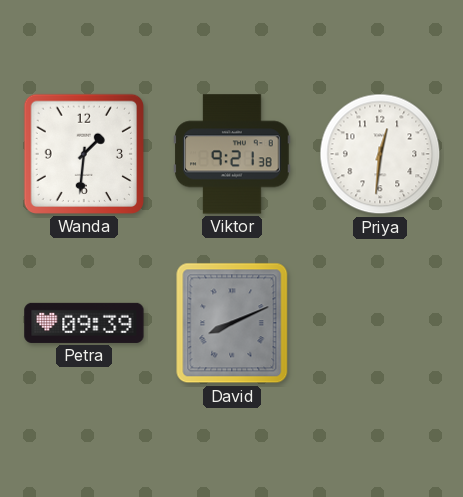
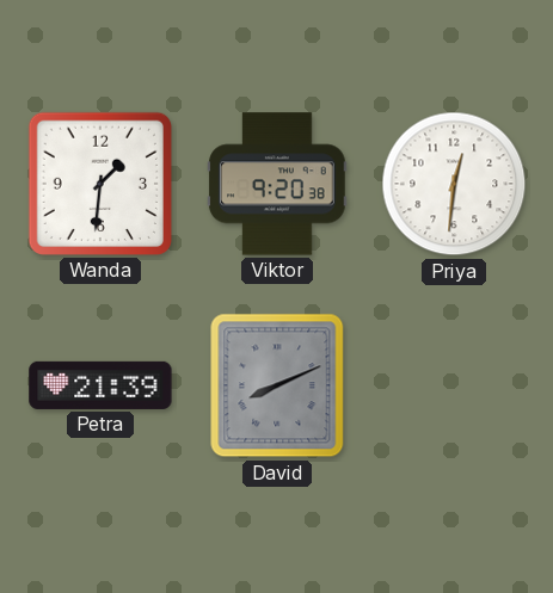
Viktor: 9:21 -> 9:20
Petra: 09:39 -> 21:39
